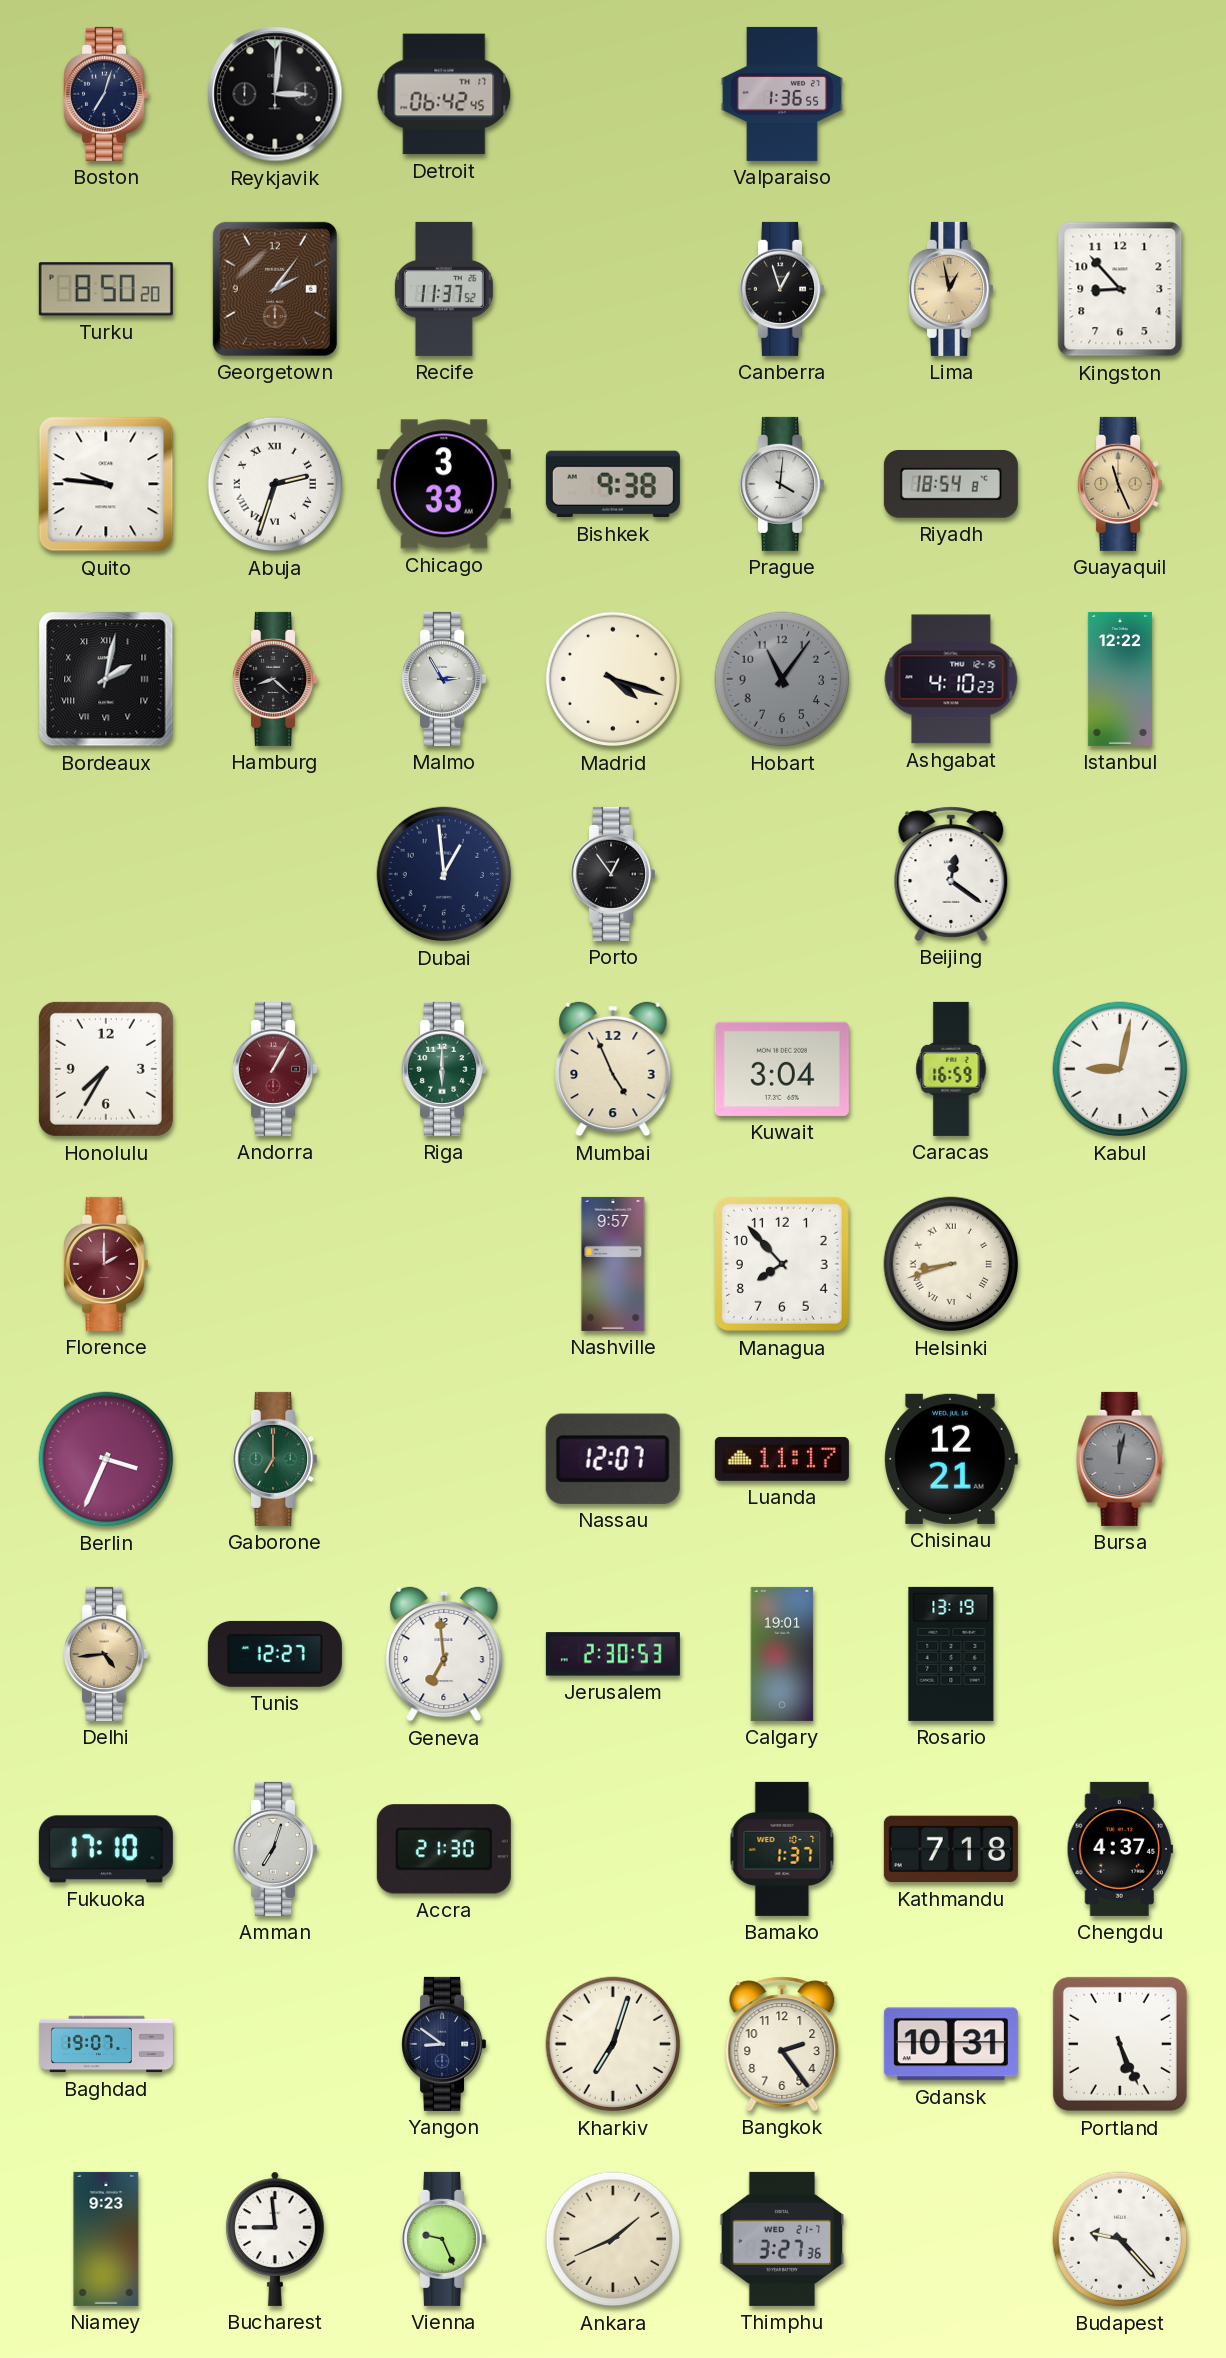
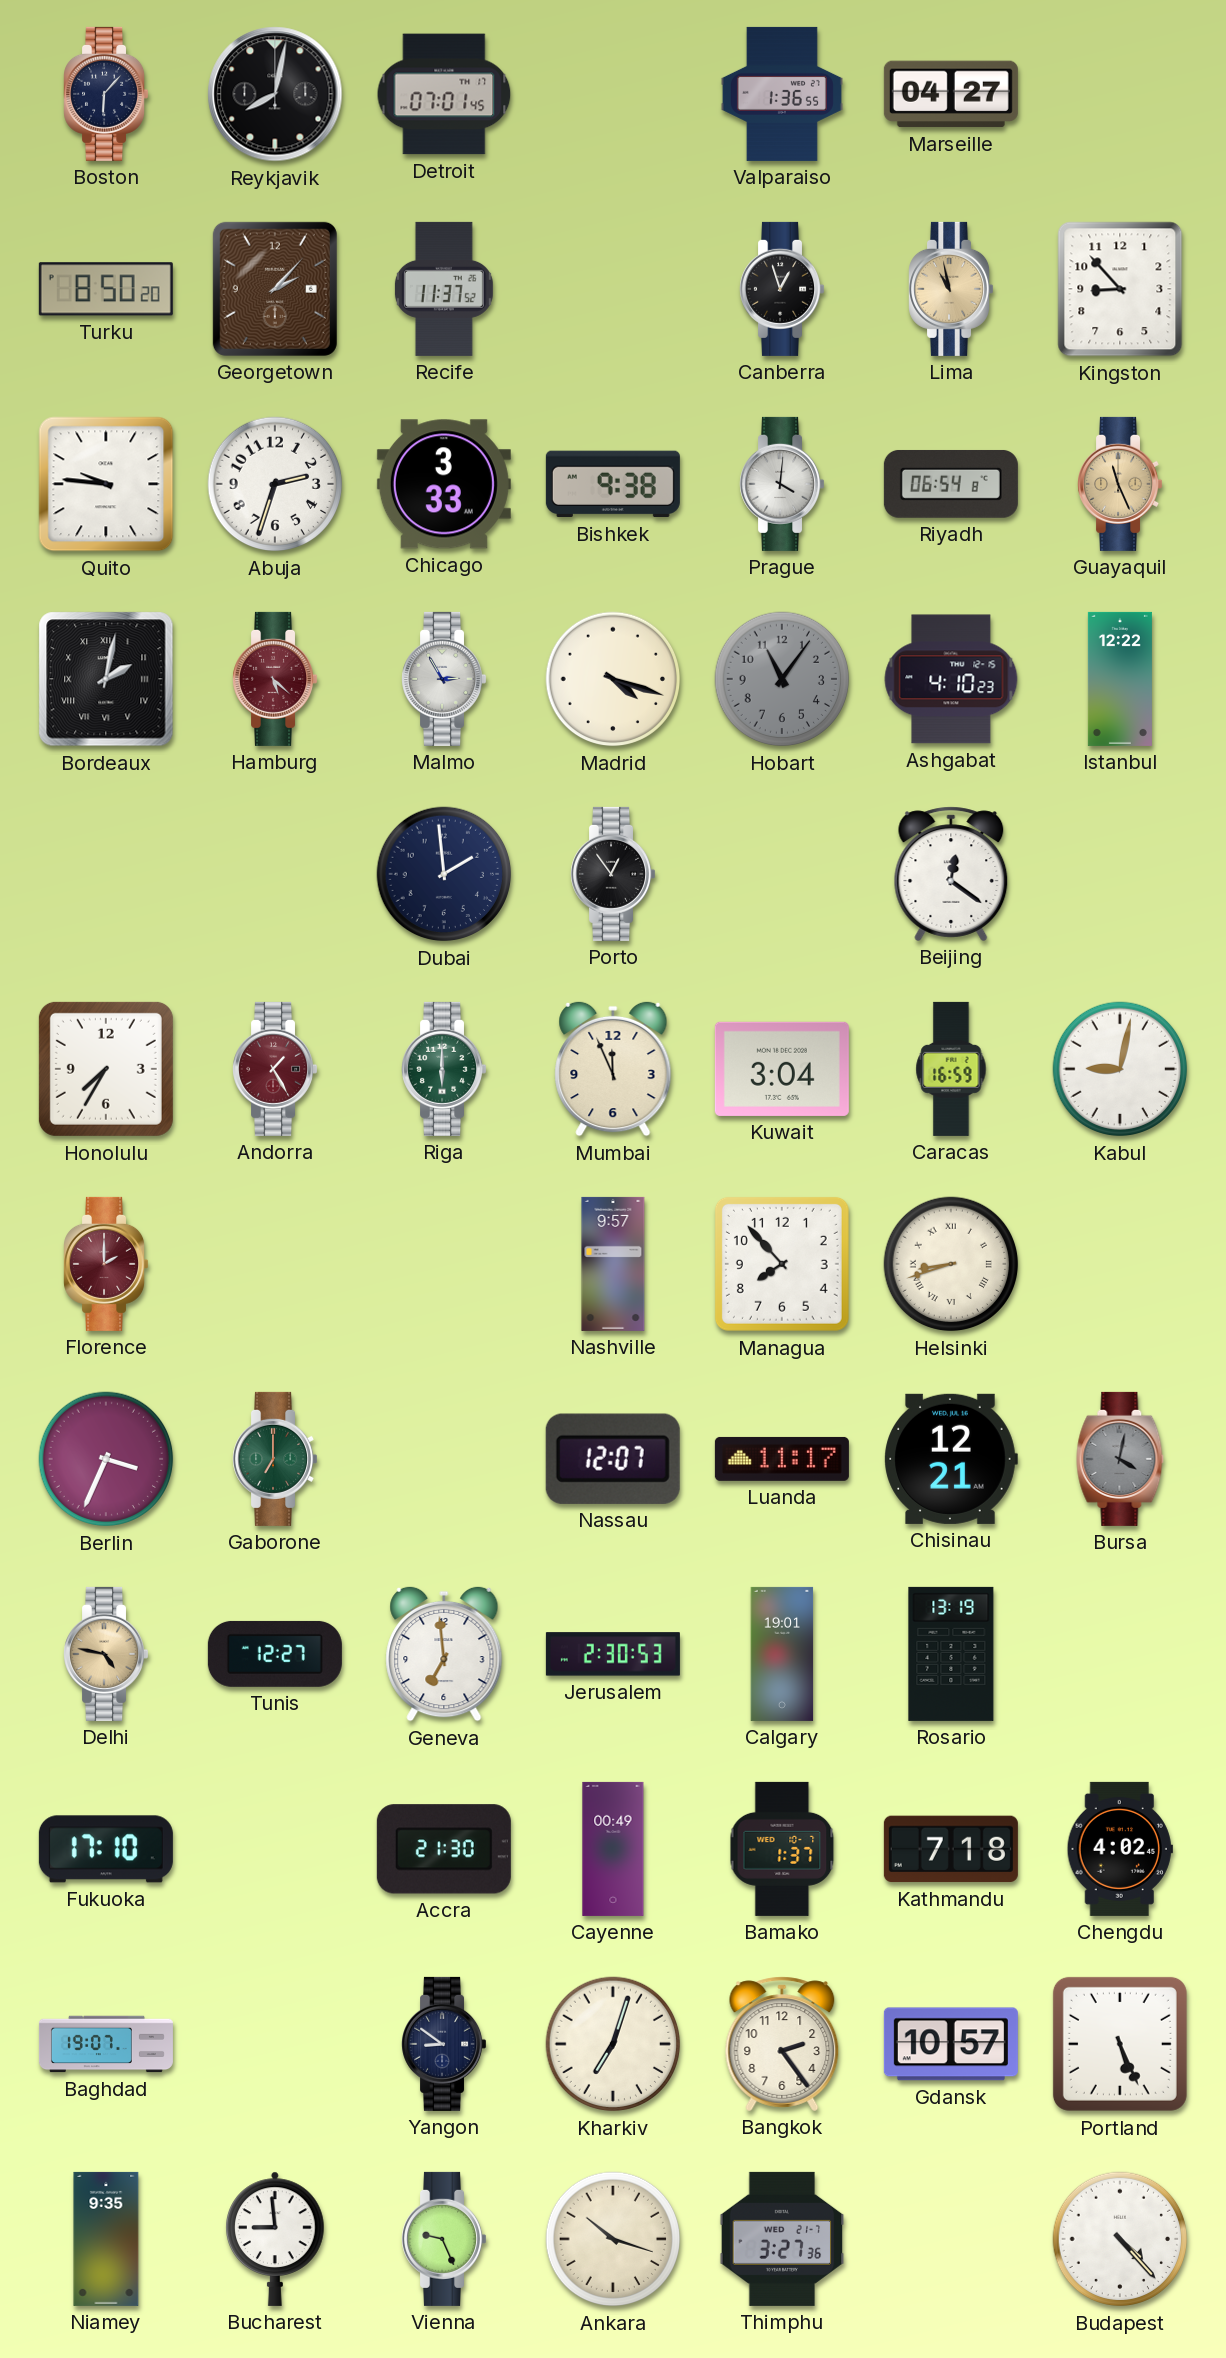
Boston: 7:03 -> 6:07
Reykjavik: 3:01 -> 8:02
Detroit: 06:42 -> 07:01
Marseille: none -> 04:27
Georgetown: 2:06 -> 2:07
Lima: 12:58 -> 10:58
Abuja numerals: Roman -> Arabic
Riyadh: 18:54 -> 06:54
Hamburg: 8:22 -> 5:22
Hamburg dial: black -> burgundy
Dubai: 12:59 -> 1:59
Andorra: 1:05 -> 1:25
Mumbai: 4:56 -> 11:56
Bursa: 12:02 -> 4:02
Delhi: 4:44 -> 4:47
Amman: 7:03 -> none
Cayenne: none -> 00:49
Chengdu: 4:37 -> 4:02
Gdansk: 10:31 -> 10:57
Niamey: 9:23 -> 9:35
Ankara: 1:41 -> 10:18
Budapest: 9:23 -> 4:23
